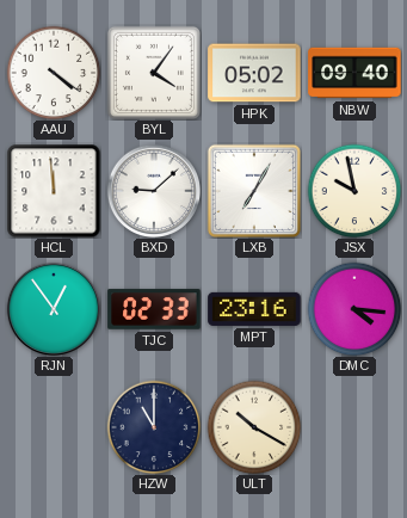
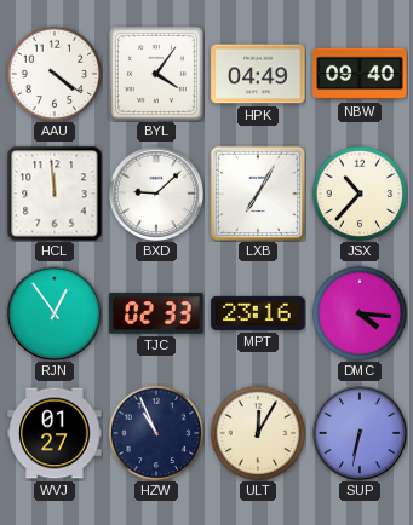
HPK: 05:02 -> 04:49
JSX: 9:58 -> 10:37
WVJ: none -> 01:27
HZW: 11:00 -> 10:56
ULT: 10:20 -> 12:05
SUP: none -> 6:32
